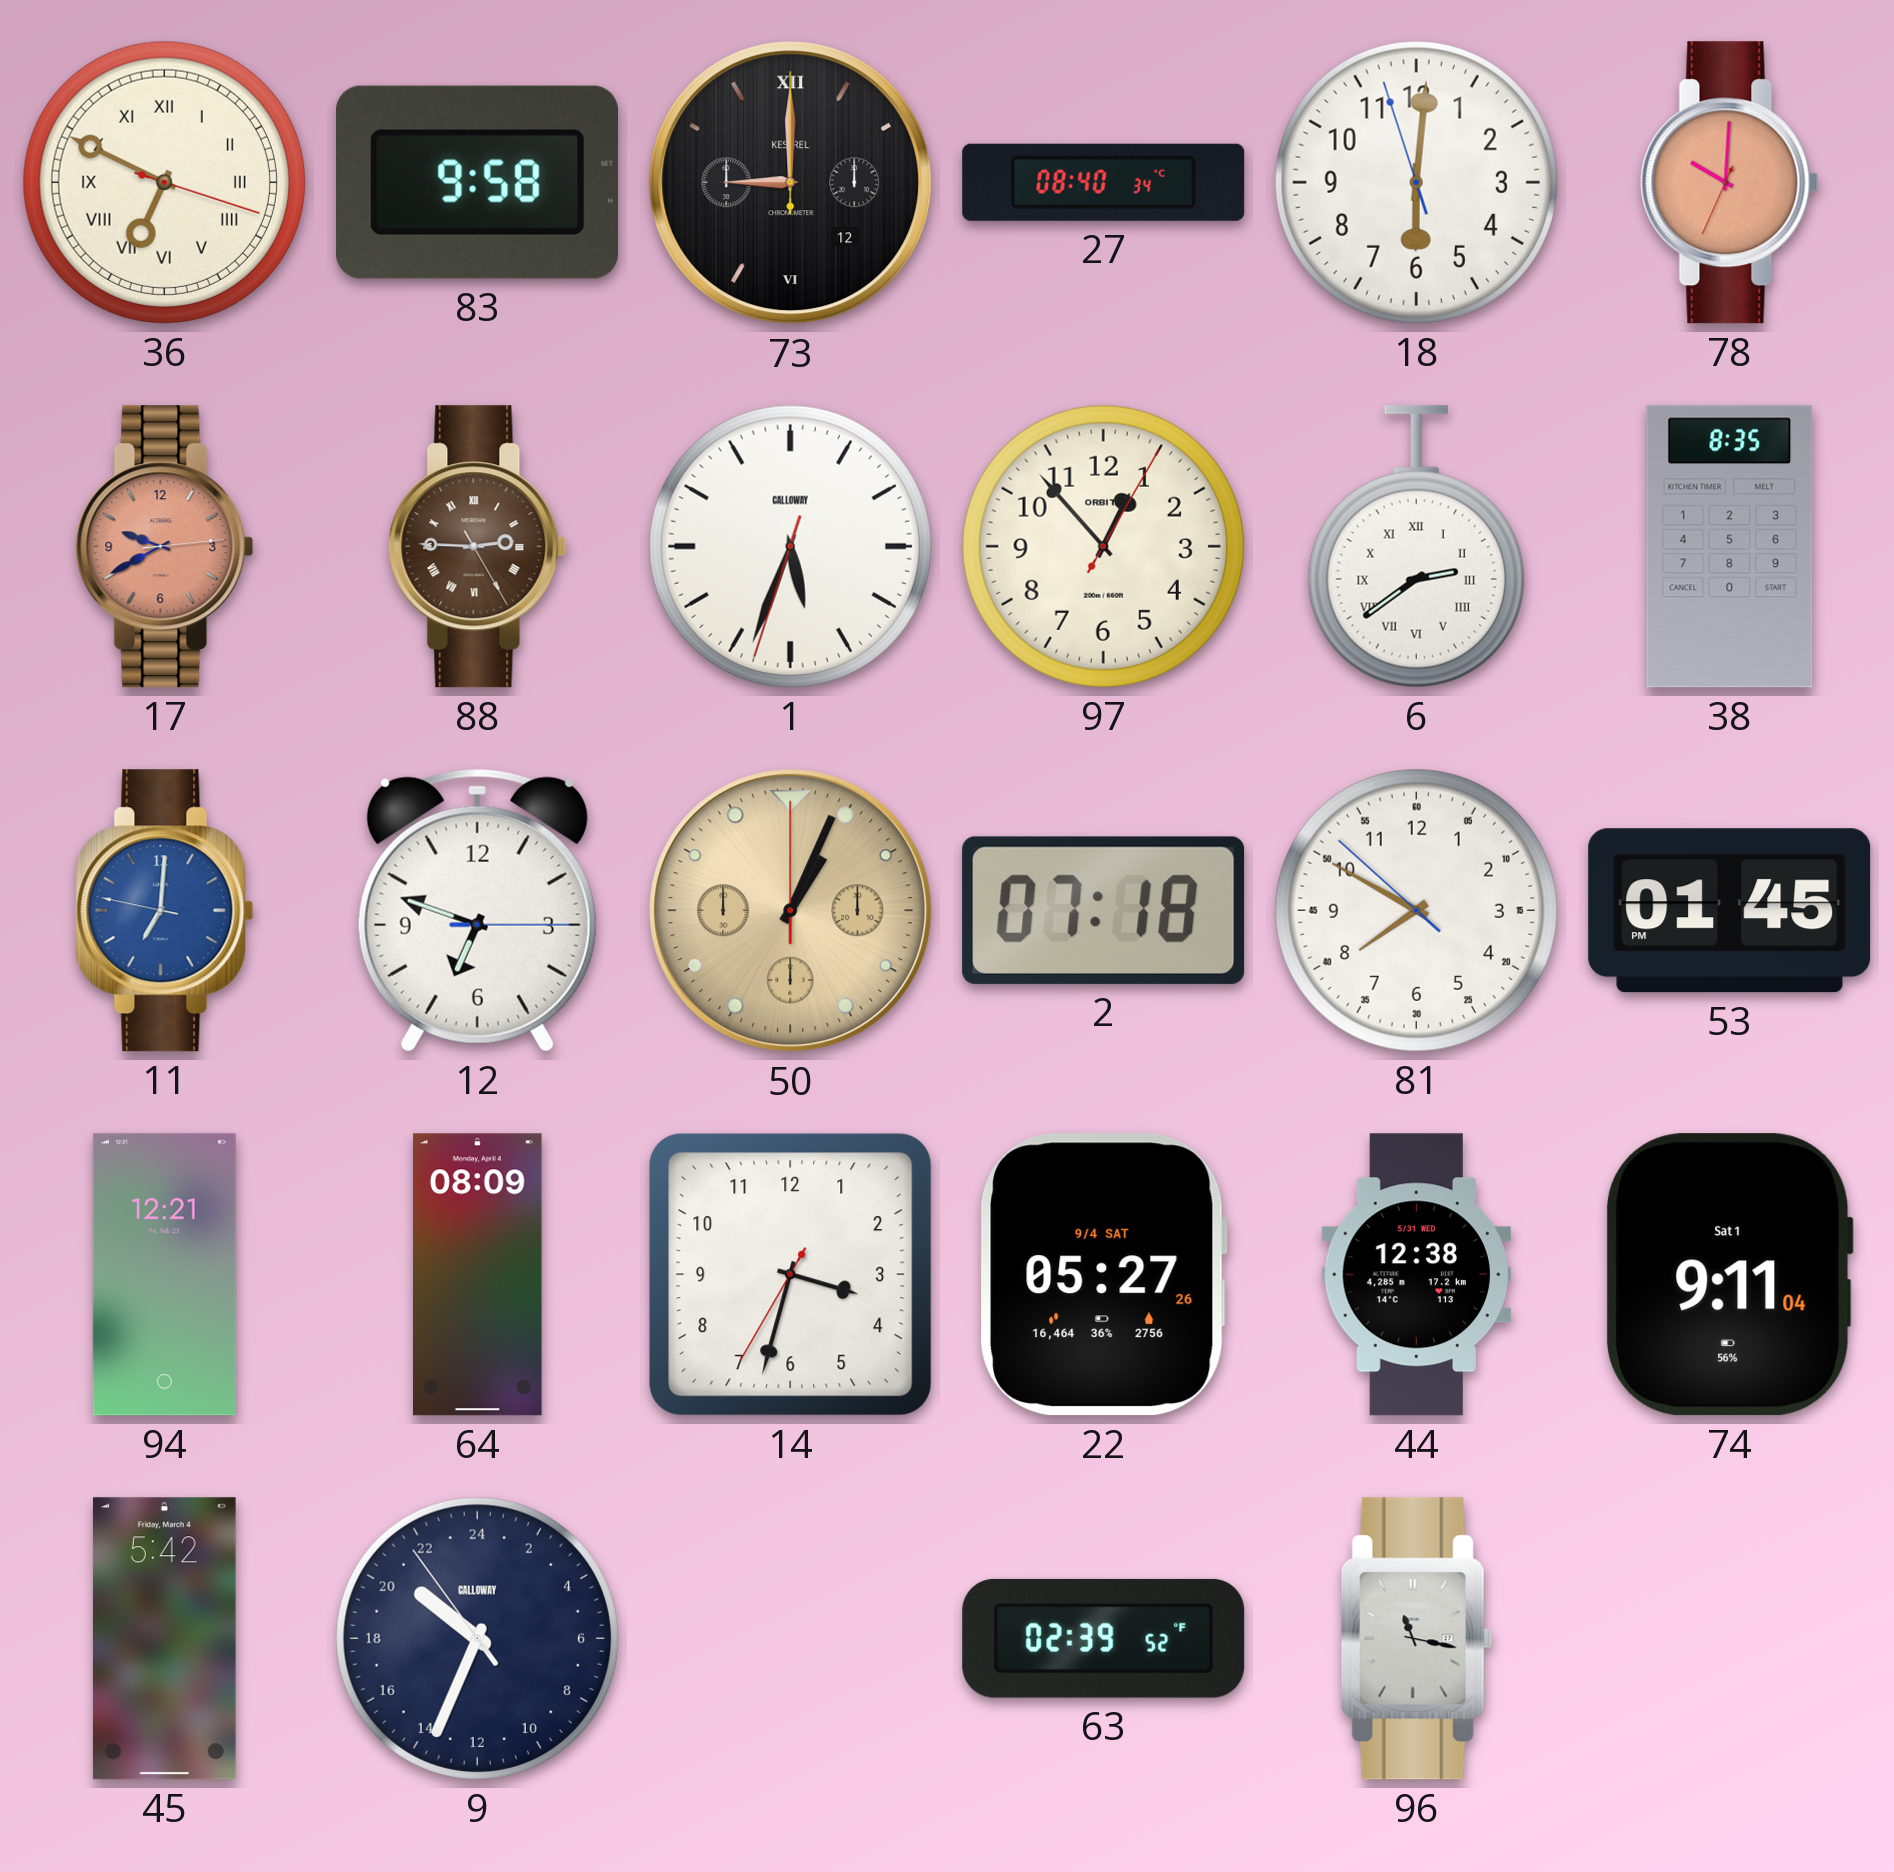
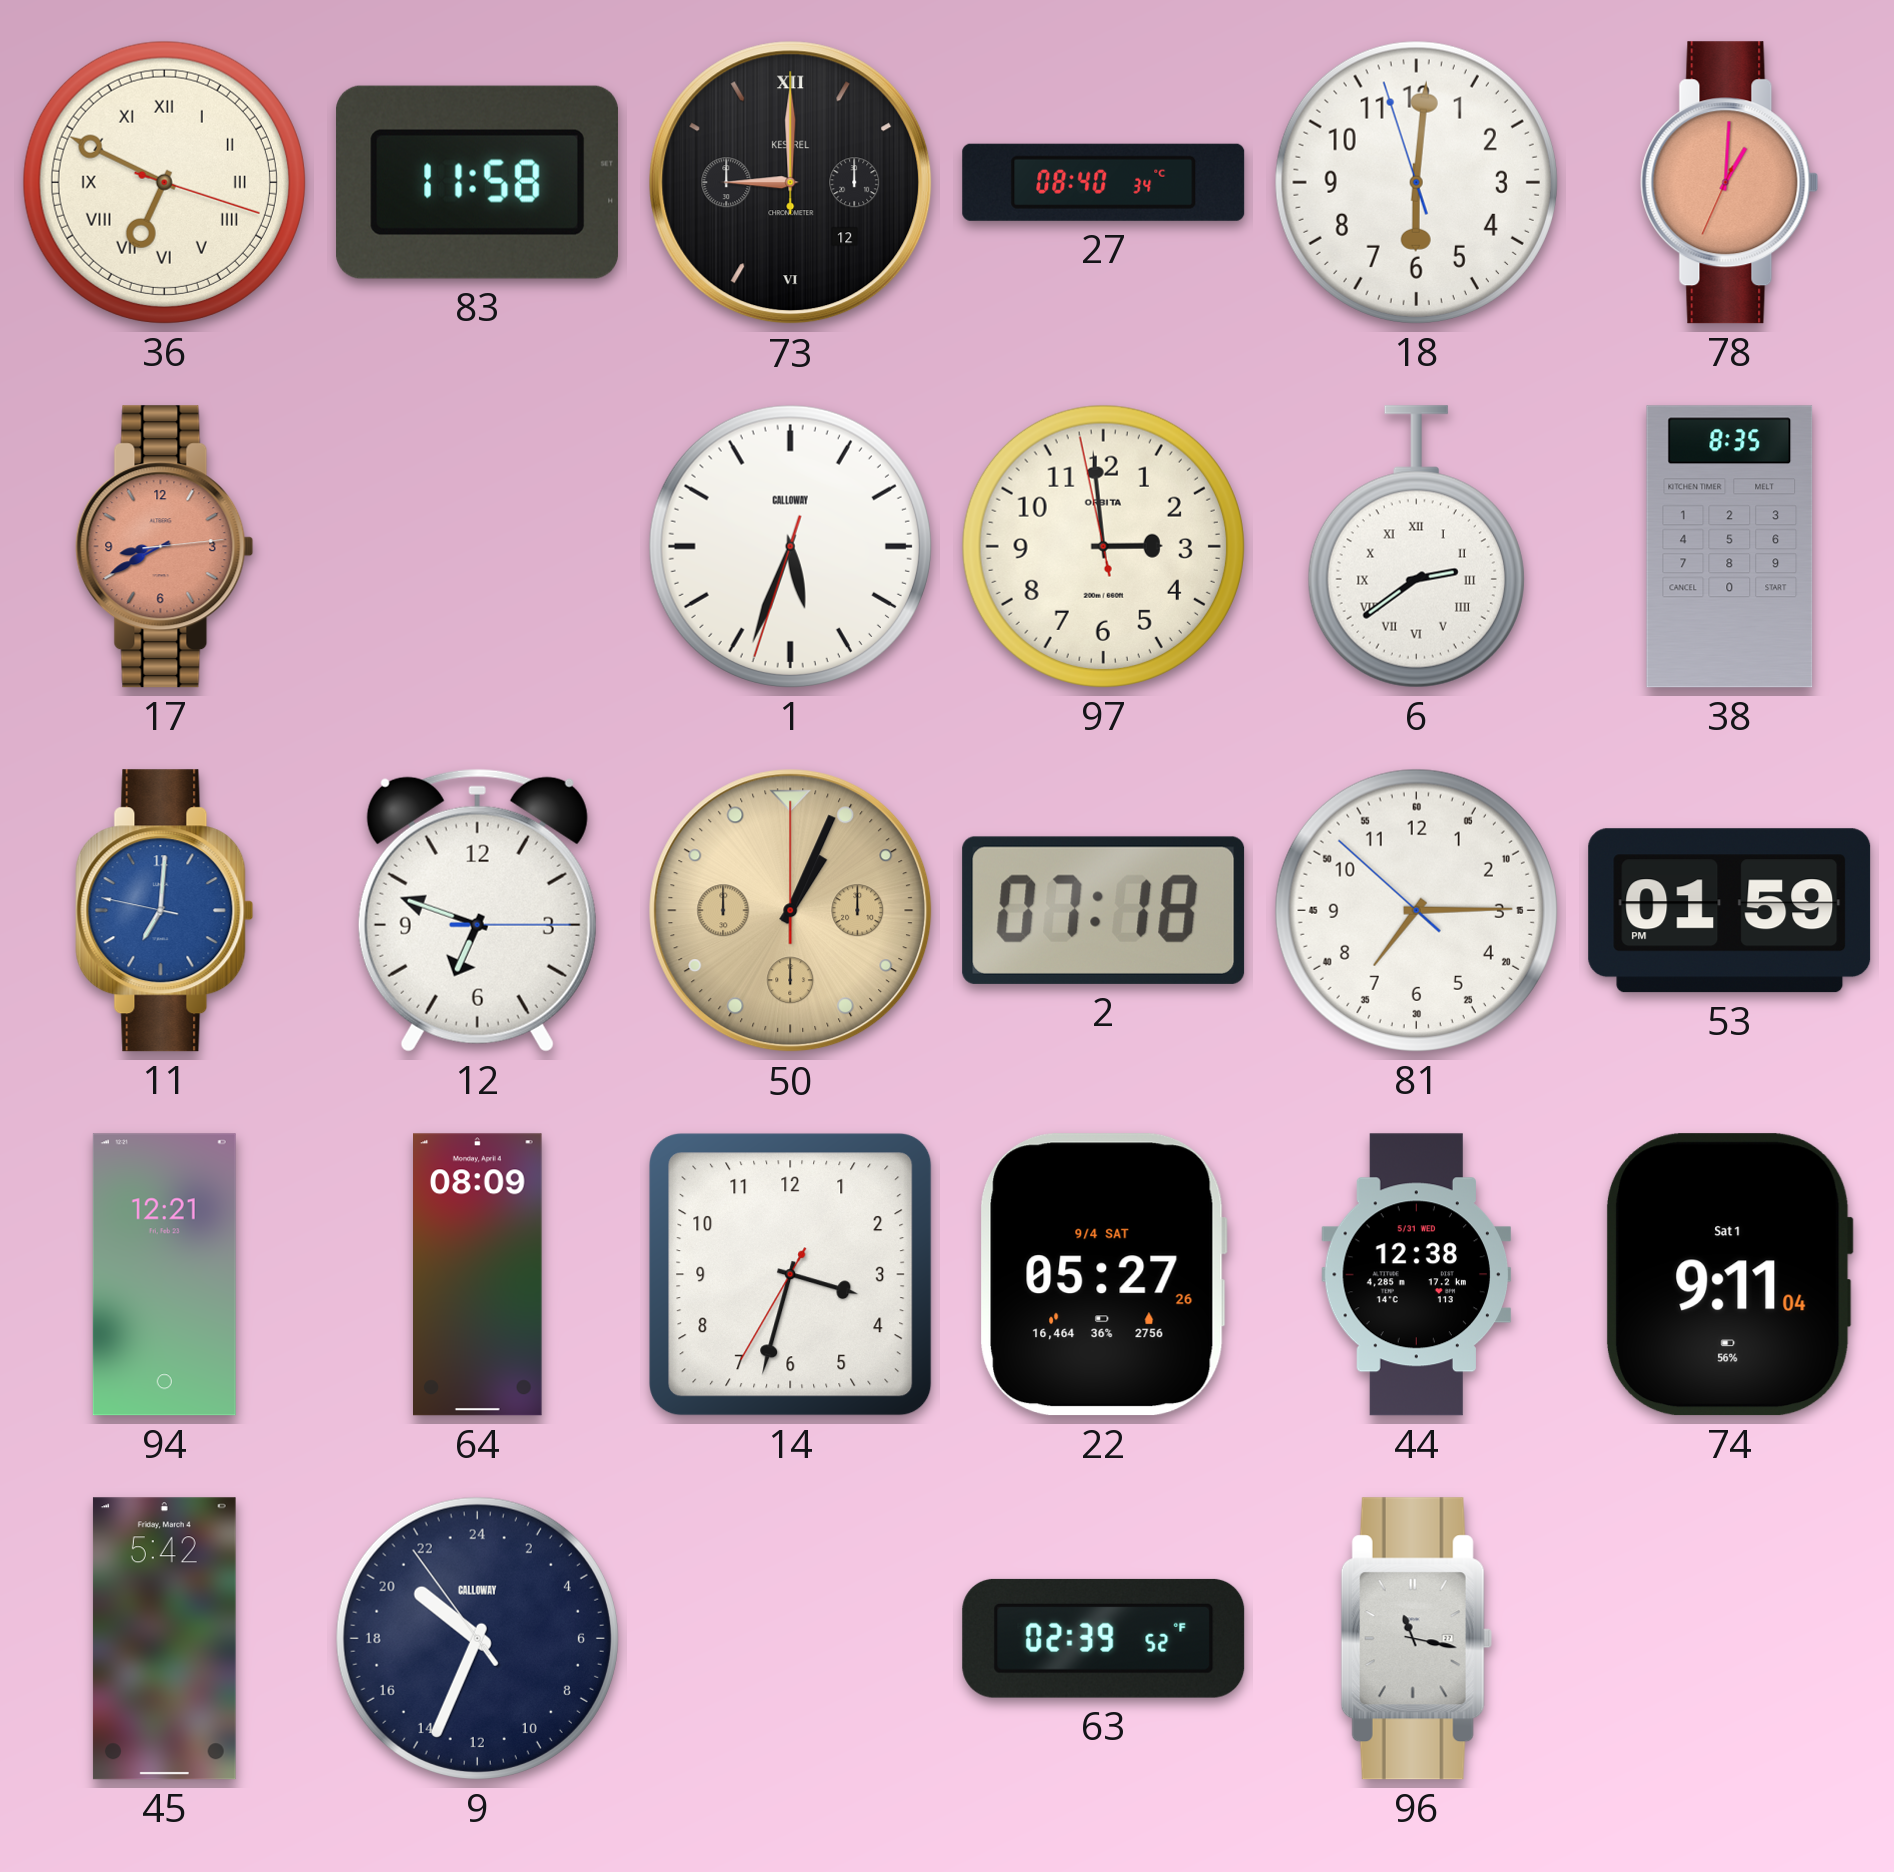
83: 9:58 -> 11:58
78: 10:00 -> 1:00
17: 9:40 -> 8:40
88: 2:45 -> none
97: 12:53 -> 2:58
81: 7:49 -> 7:14
53: 01:45 -> 01:59
